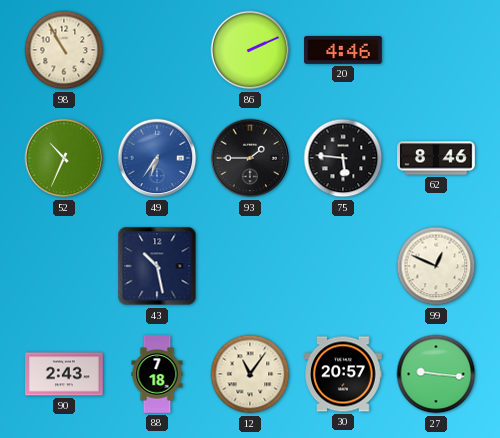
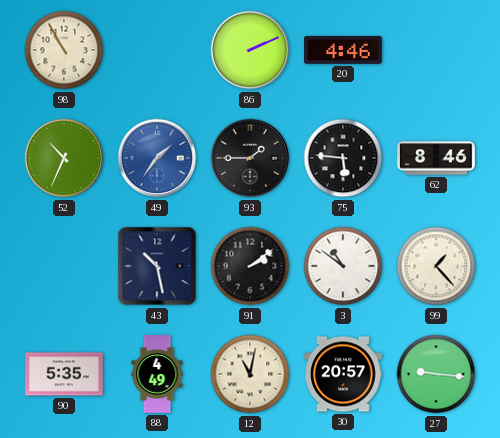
49: 6:36 -> 1:36
91: none -> 2:09
3: none -> 10:51
99: 12:49 -> 1:23
90: 2:43 -> 5:35
88: 7:18 -> 4:49
12: 11:06 -> 11:02
